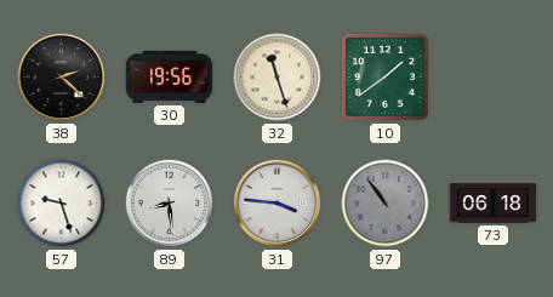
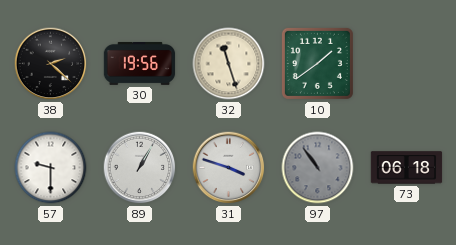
57: 9:27 -> 9:30
89: 8:29 -> 1:05
31: 3:46 -> 3:48
